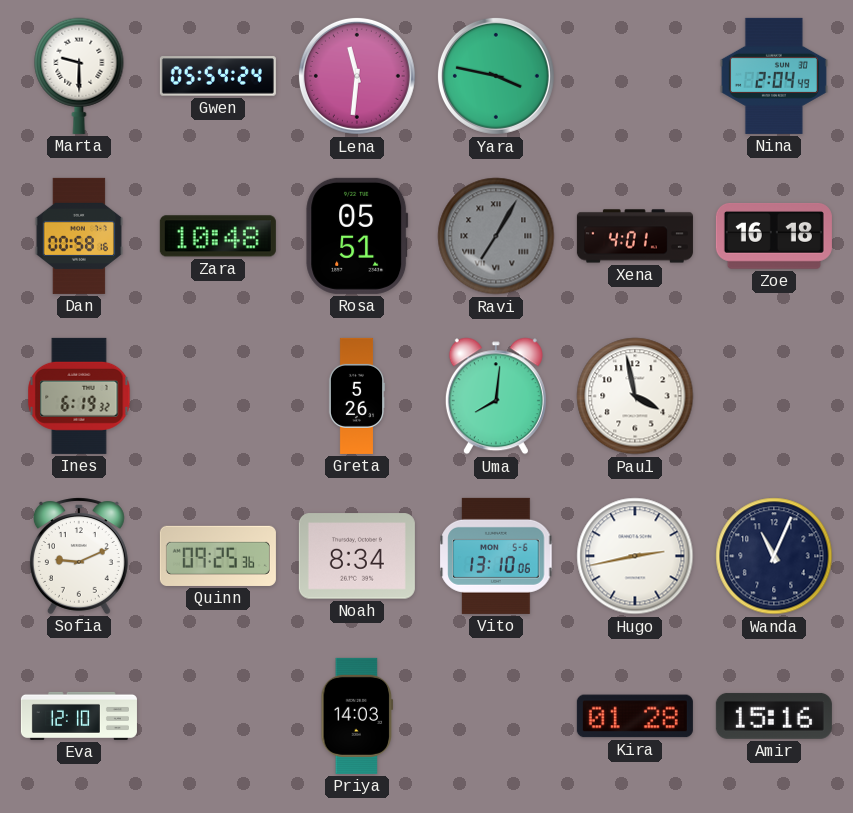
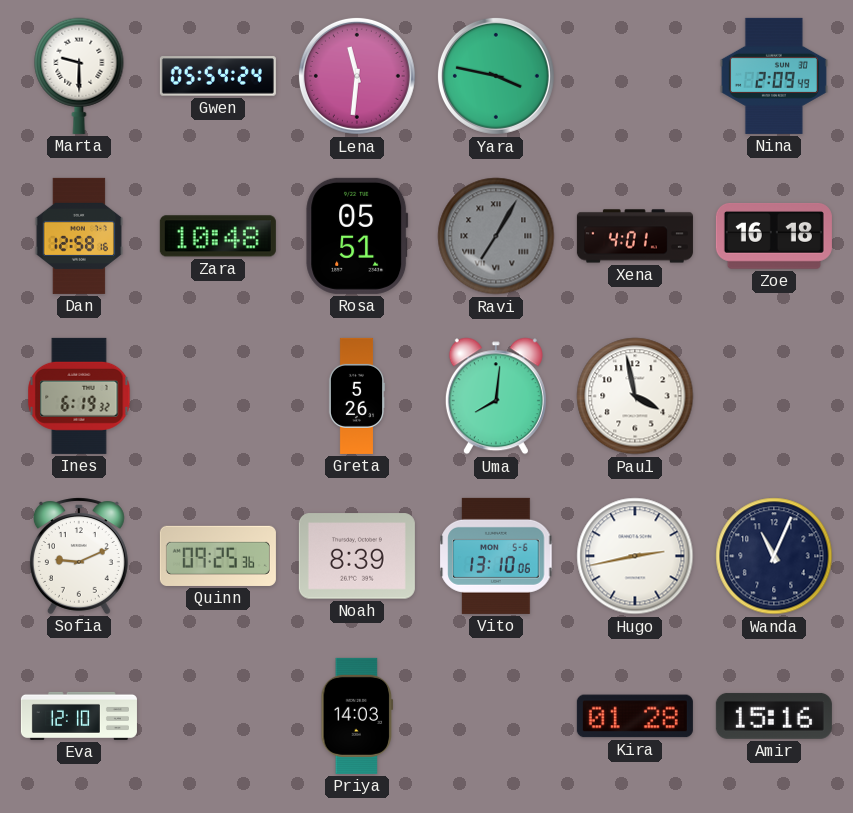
Nina: 2:04 -> 2:09
Dan: 00:58 -> 12:58
Noah: 8:34 -> 8:39
